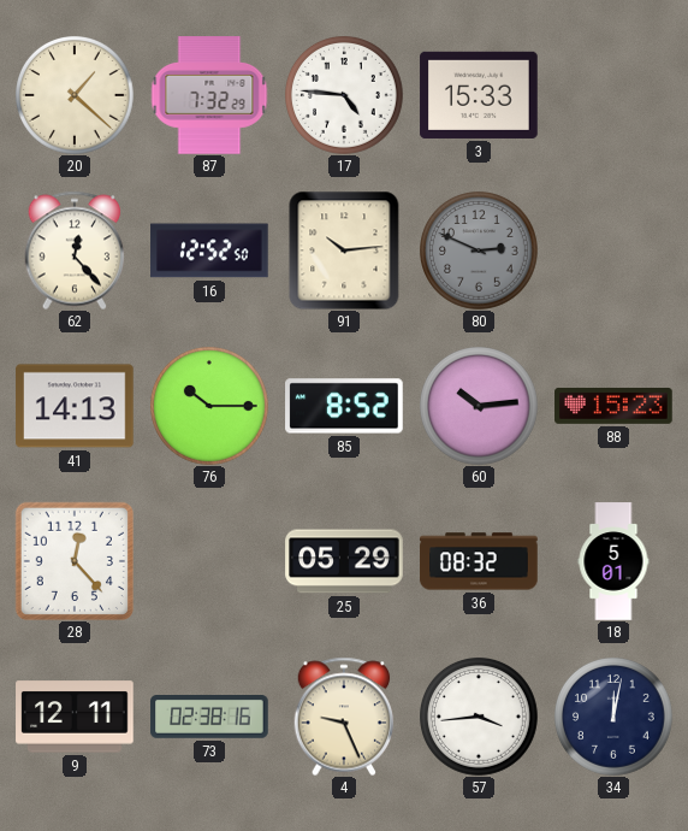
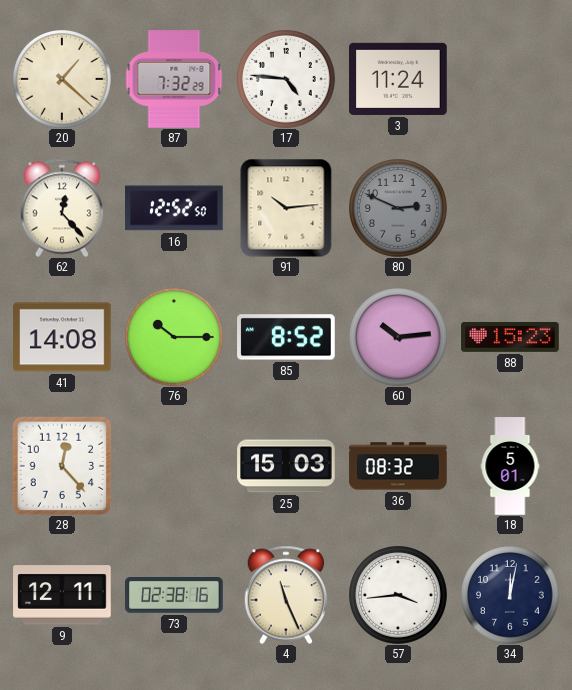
3: 15:33 -> 11:24
41: 14:13 -> 14:08
25: 05:29 -> 15:03
4: 9:26 -> 11:26
